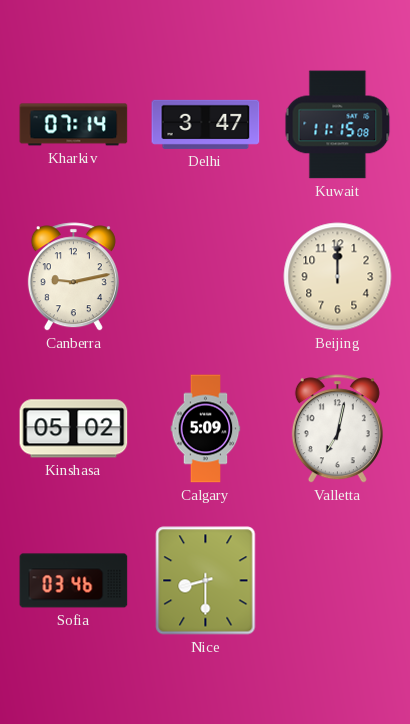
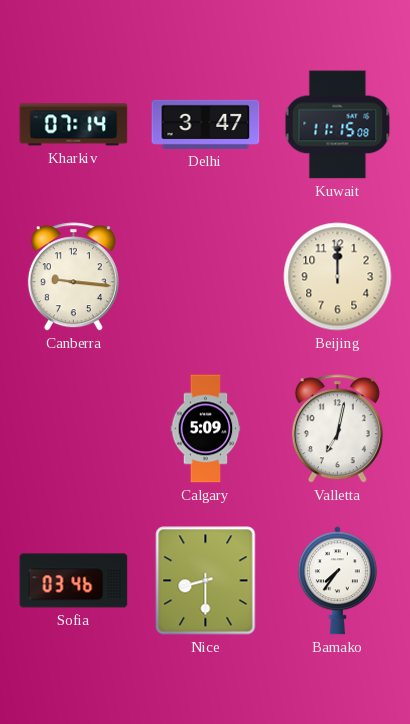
Canberra: 9:13 -> 9:16
Kinshasa: 05:02 -> none
Bamako: none -> 7:36
